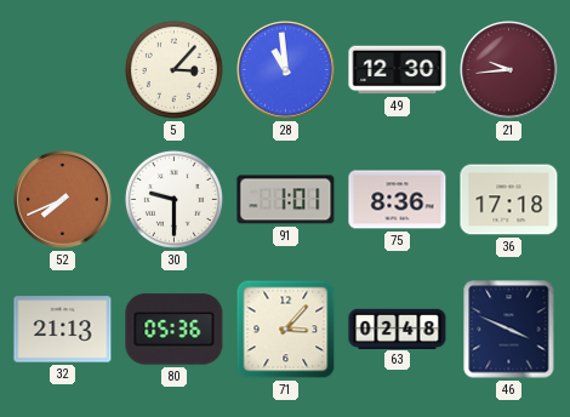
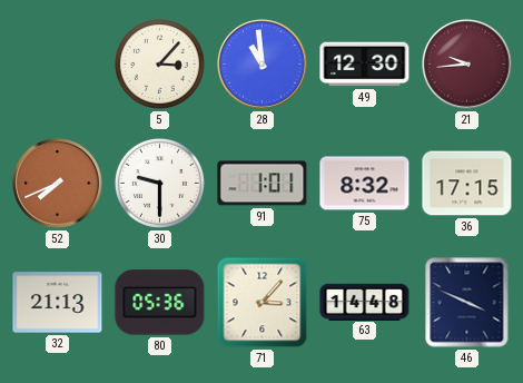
75: 8:36 -> 8:32
36: 17:18 -> 17:15
63: 02:48 -> 14:48
